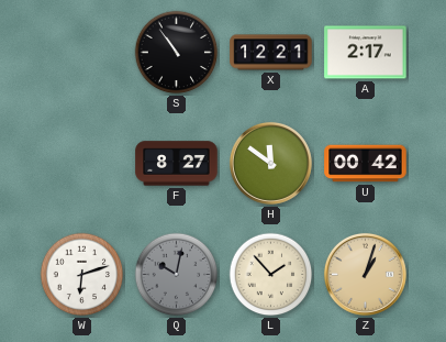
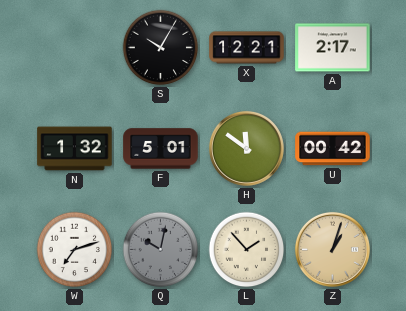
S: 10:54 -> 10:05
N: none -> 1:32
F: 8:27 -> 5:01
W: 6:12 -> 7:12
